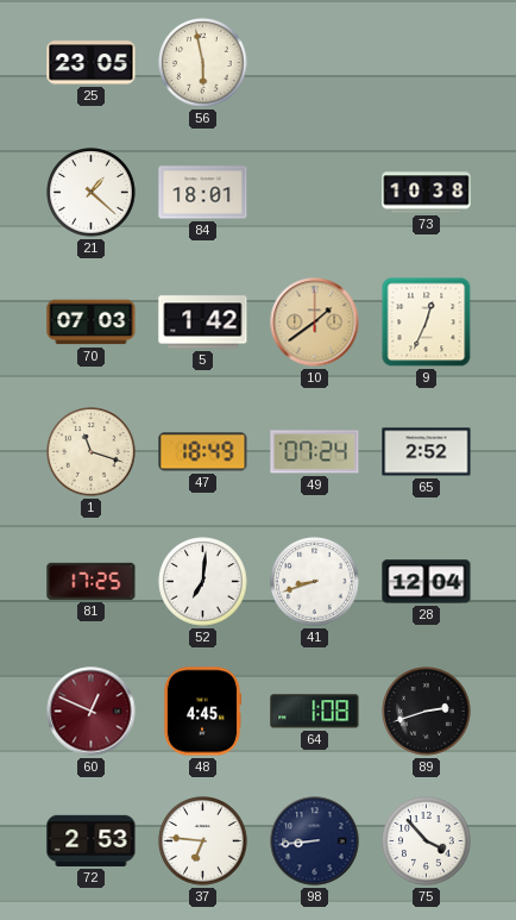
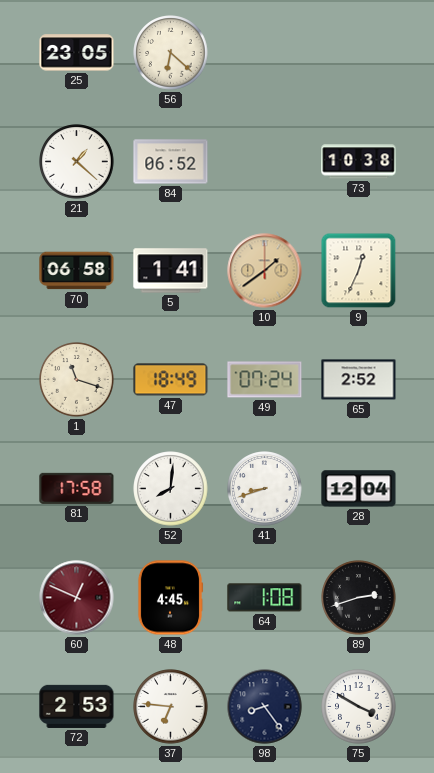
56: 5:58 -> 6:22
84: 18:01 -> 06:52
70: 07:03 -> 06:58
5: 1:42 -> 1:41
81: 17:25 -> 17:58
52: 7:01 -> 8:01
98: 8:44 -> 8:24
75: 3:53 -> 3:50
